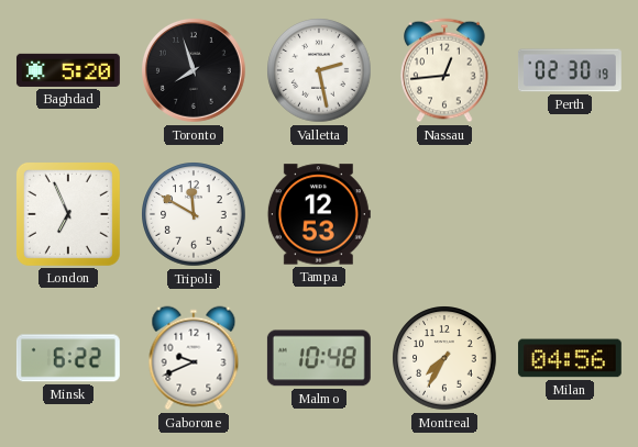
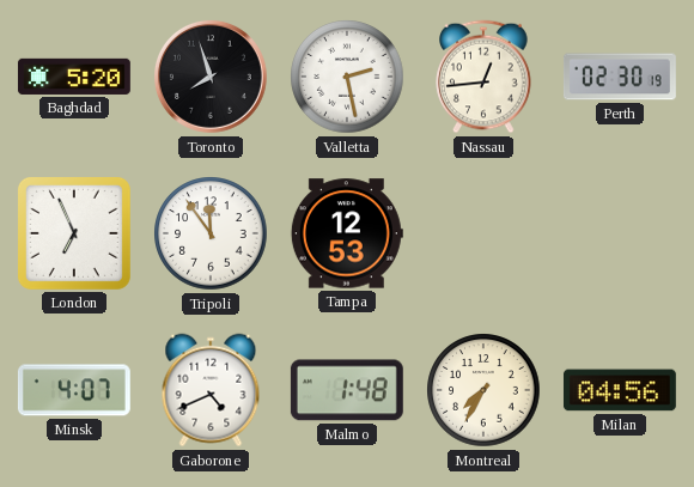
Tripoli: 11:50 -> 11:54
Minsk: 6:22 -> 4:07
Gaborone: 9:41 -> 4:41
Malmo: 10:48 -> 1:48
